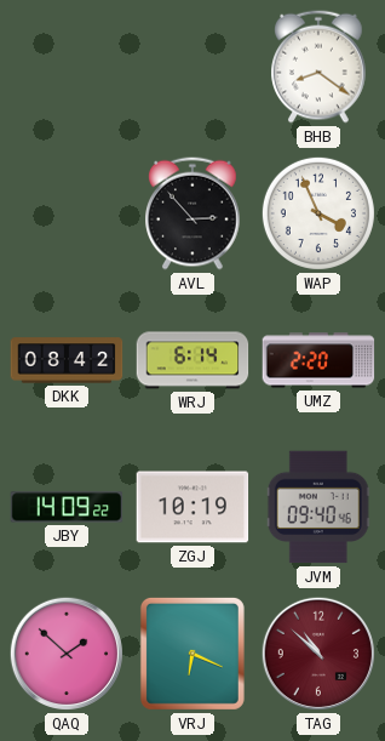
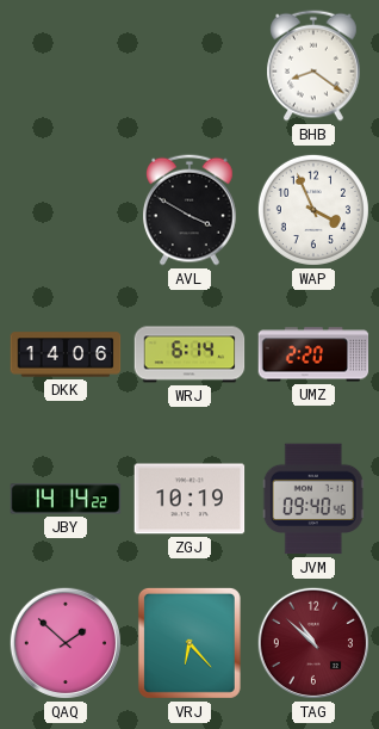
AVL: 2:53 -> 3:50
DKK: 08:42 -> 14:06
JBY: 14:09 -> 14:14
VRJ: 6:19 -> 6:23
